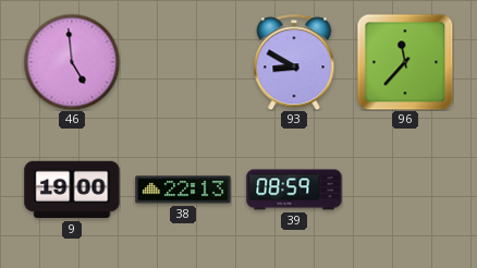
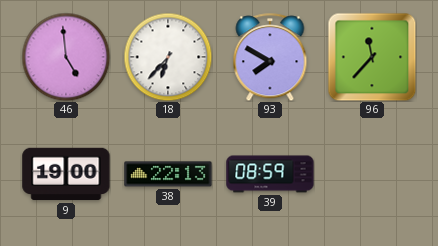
18: none -> 6:37
93: 8:50 -> 7:50
